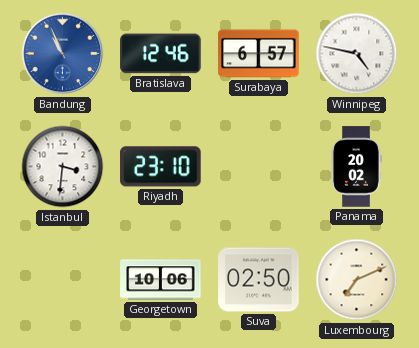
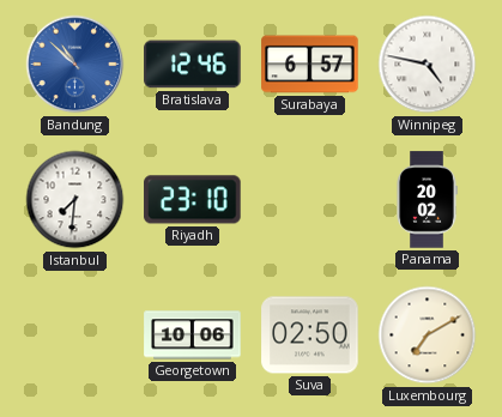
Bandung: 10:56 -> 10:52
Istanbul: 3:31 -> 7:31
Luxembourg: 7:11 -> 7:10
